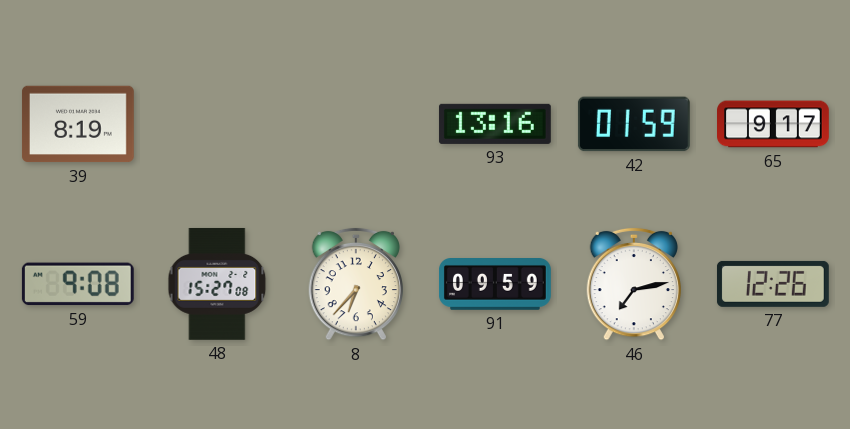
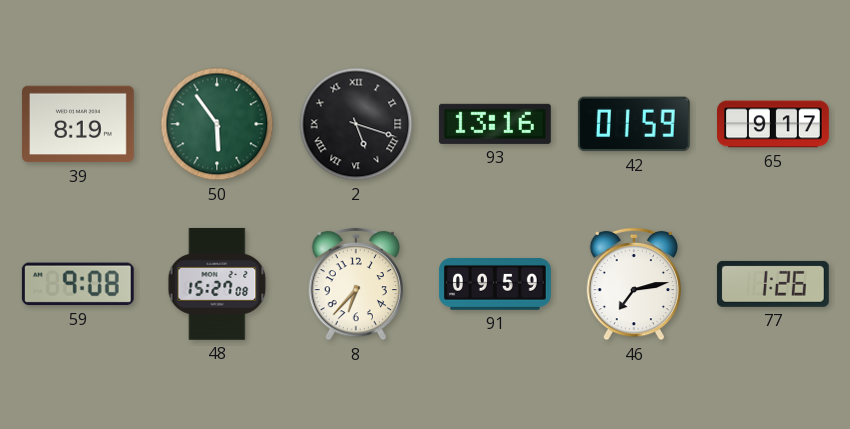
50: none -> 5:54
2: none -> 5:18
77: 12:26 -> 1:26
